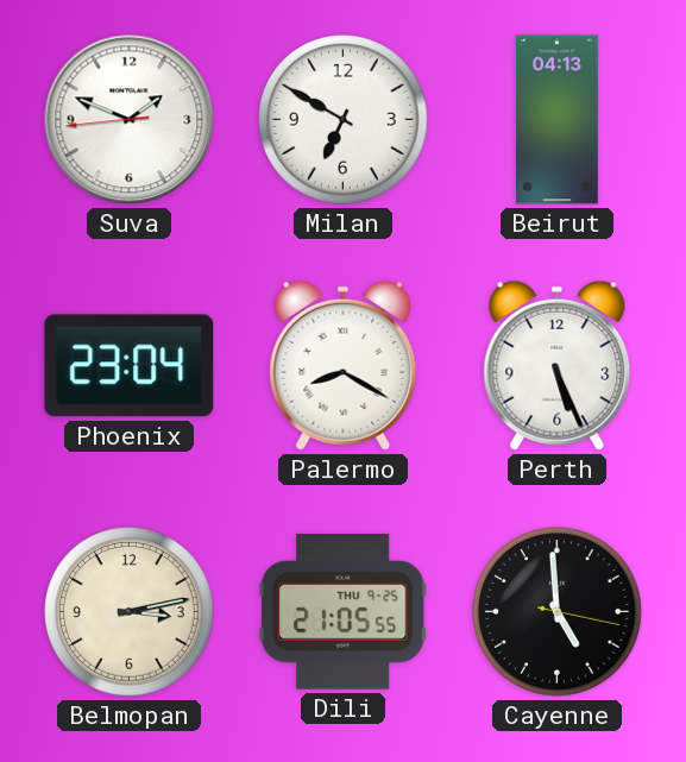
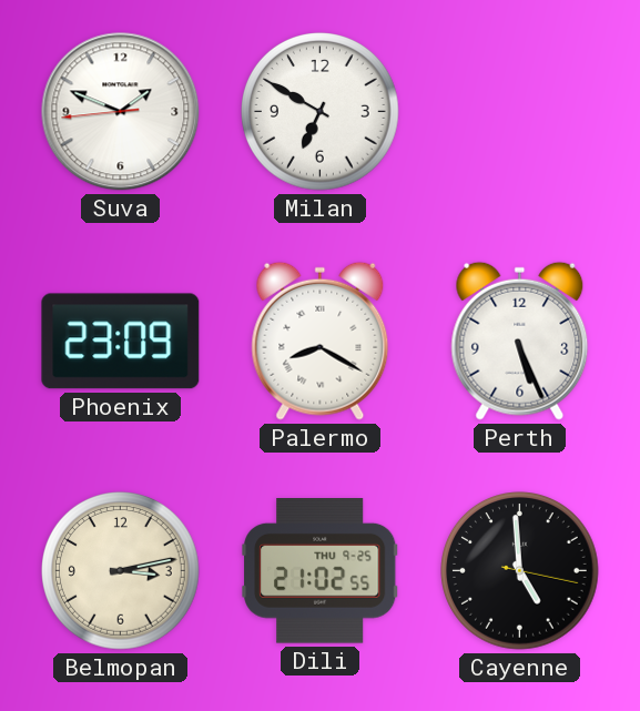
Beirut: 04:13 -> none
Phoenix: 23:04 -> 23:09
Dili: 21:05 -> 21:02
